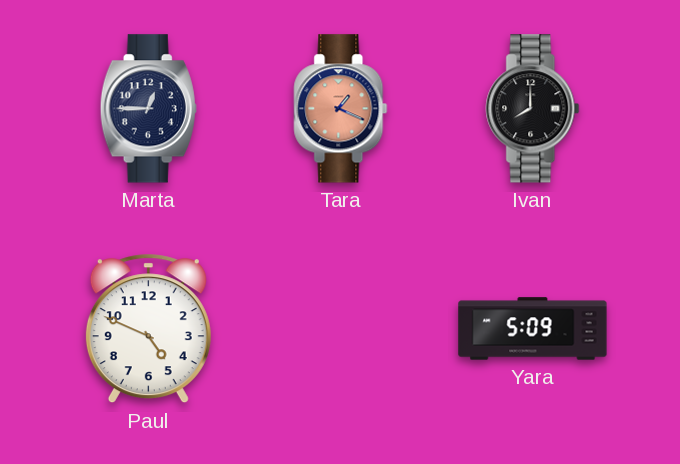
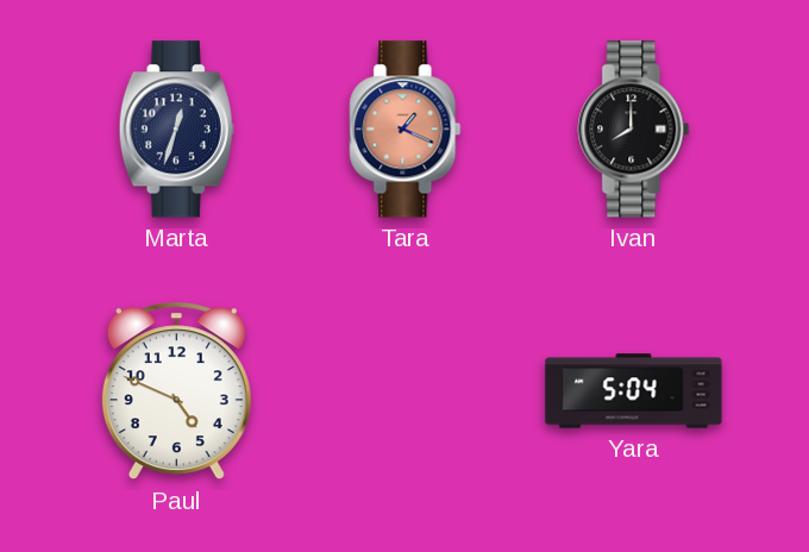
Marta: 12:45 -> 12:33
Yara: 5:09 -> 5:04
